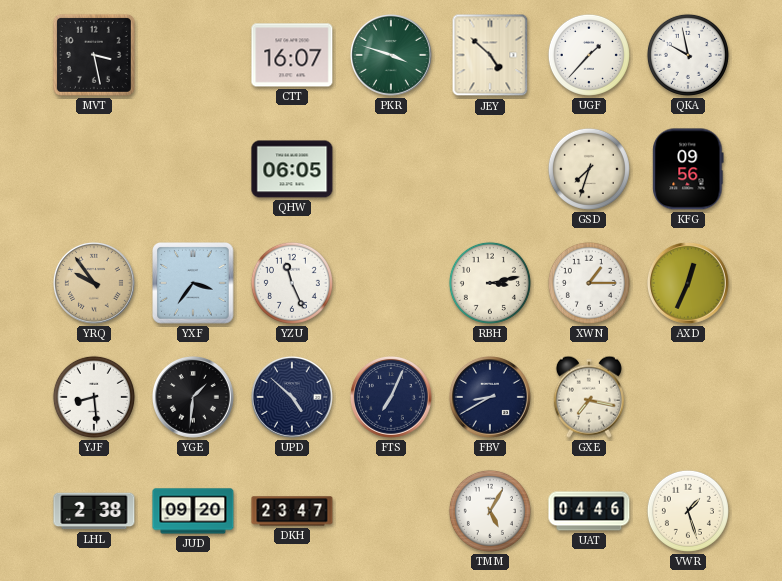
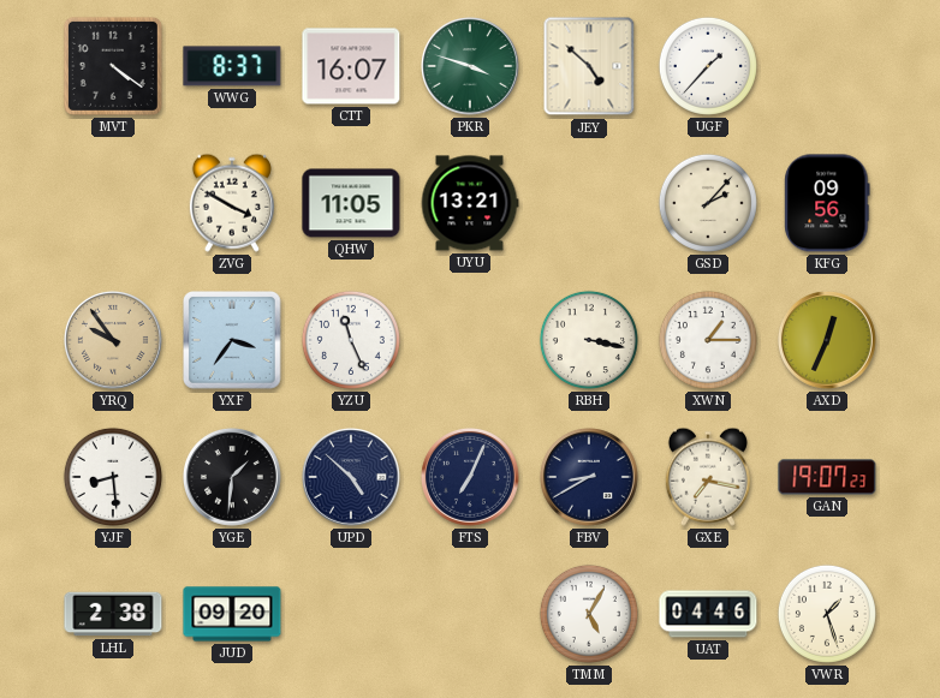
MVT: 3:28 -> 4:21
WWG: none -> 8:37
QKA: 9:58 -> none
ZVG: none -> 3:50
QHW: 06:05 -> 11:05
UYU: none -> 13:21
GSD: 7:33 -> 2:07
RBH: 3:13 -> 3:17
GAN: none -> 19:07
DKH: 23:47 -> none
